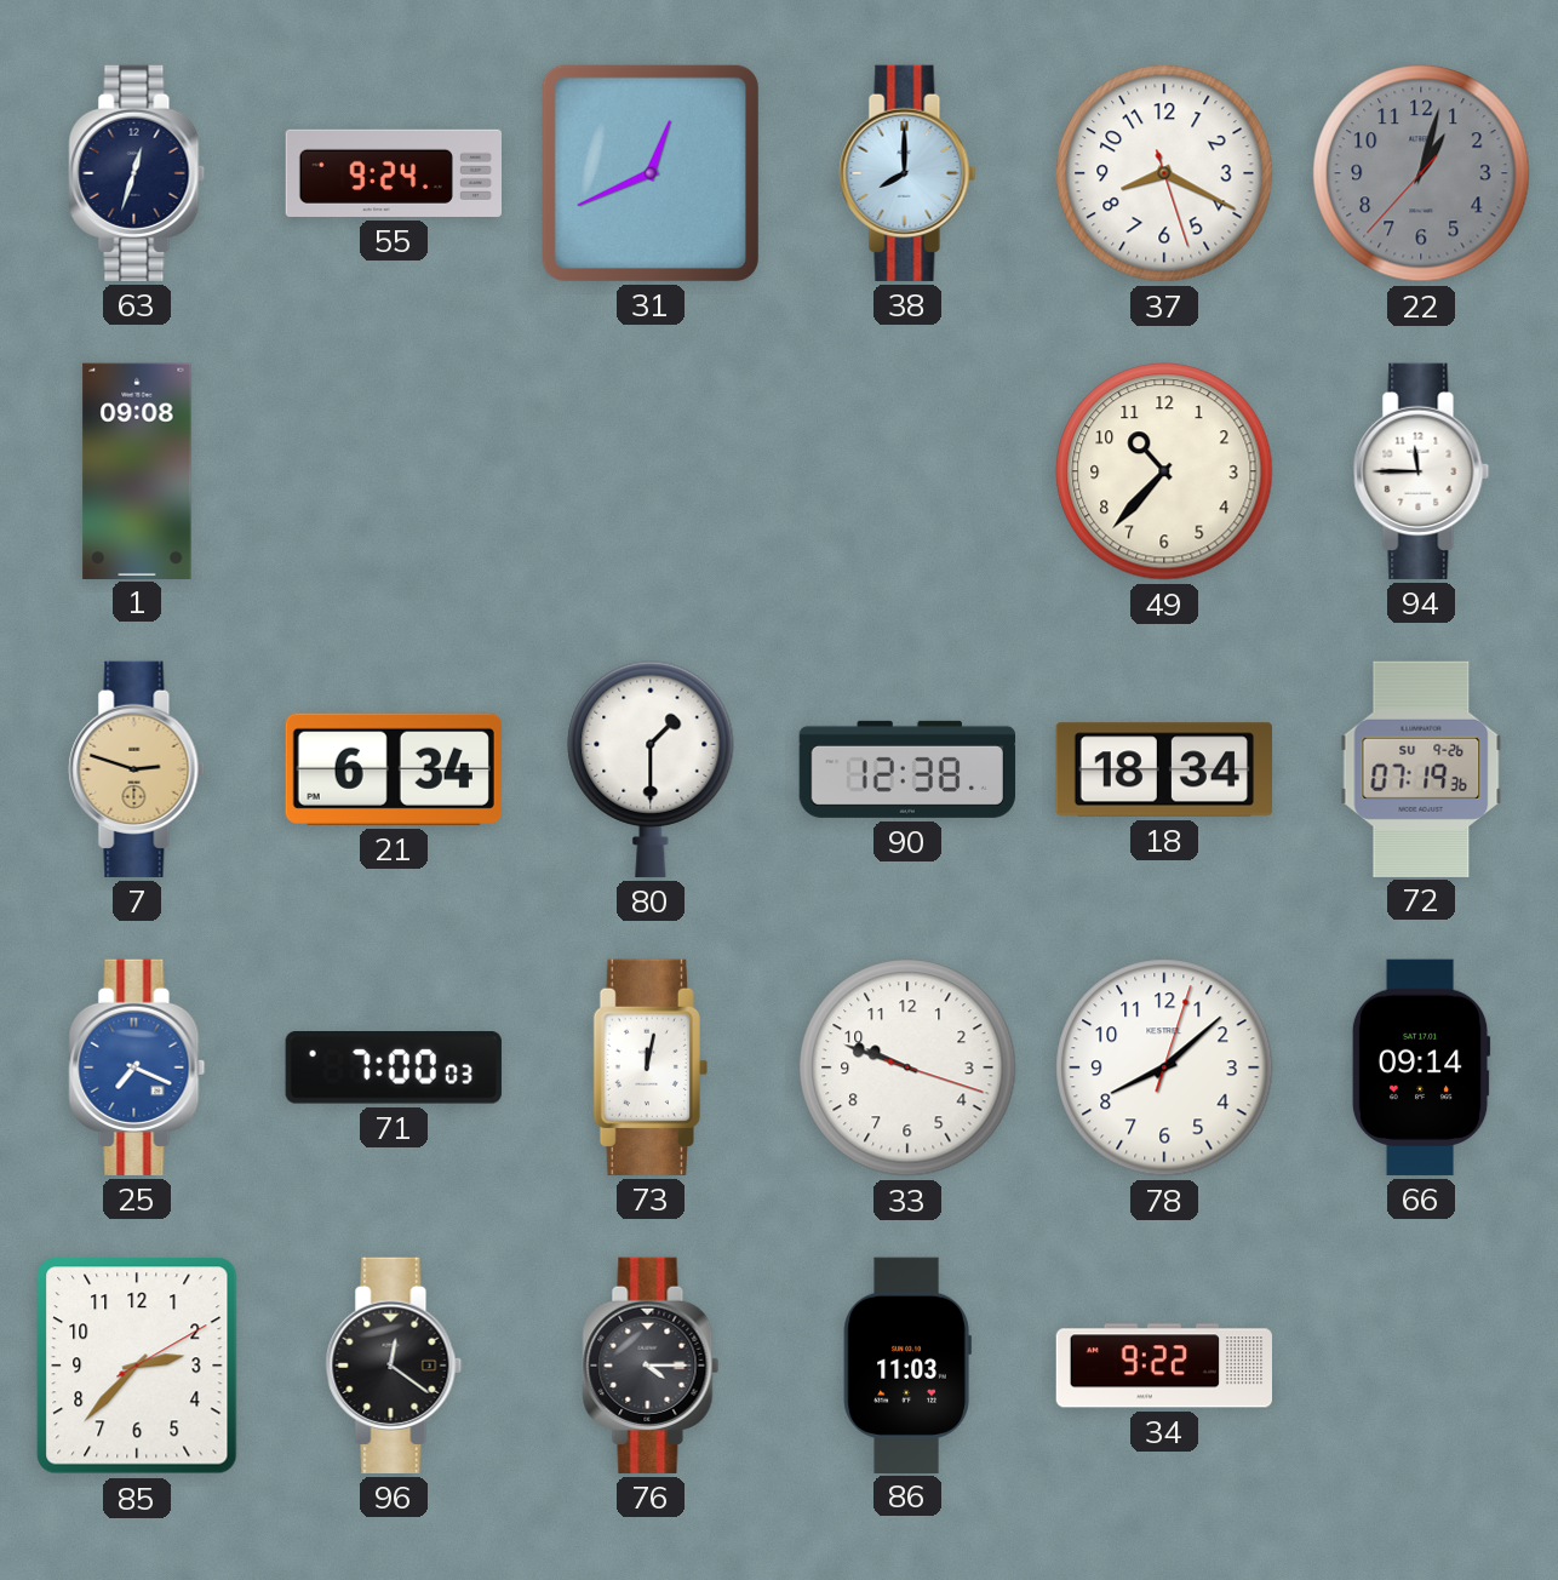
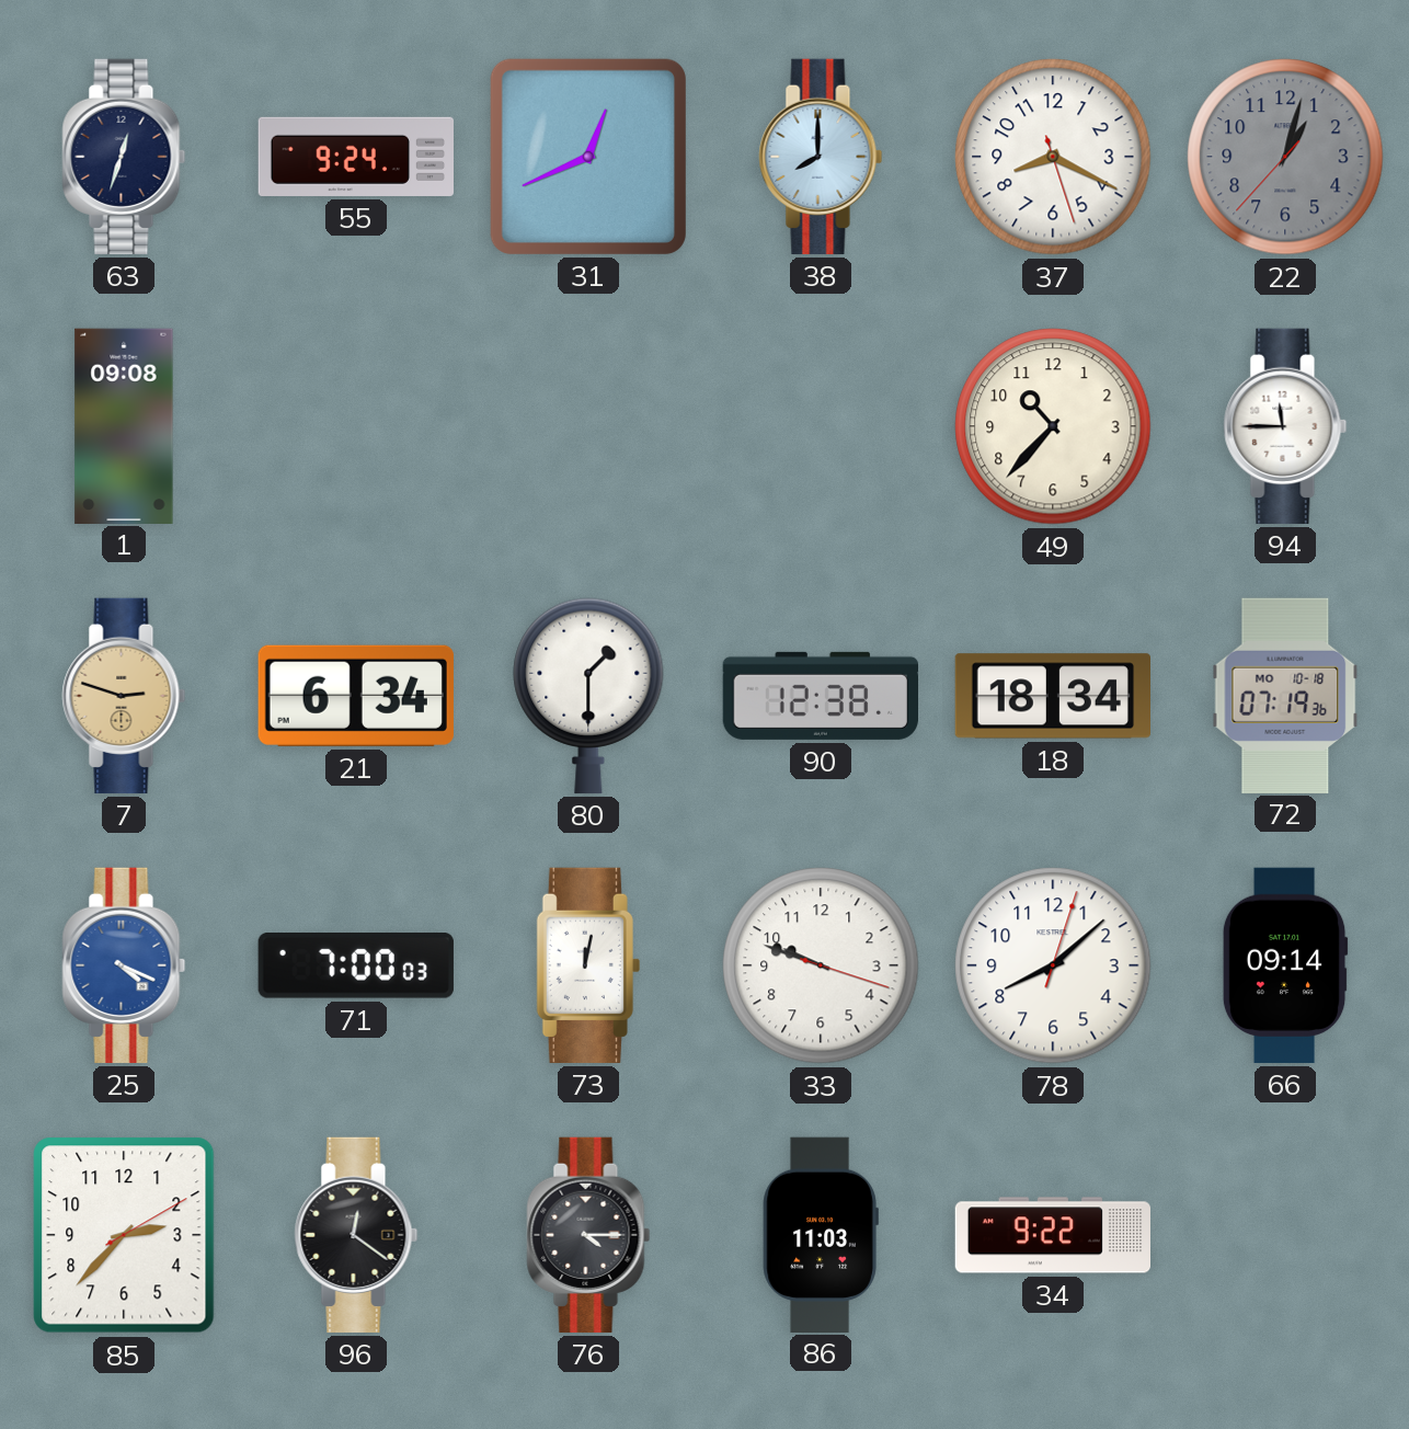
72 date: SU 9-26 -> MO 10-18
25: 7:19 -> 4:19
